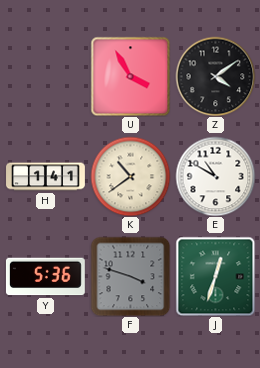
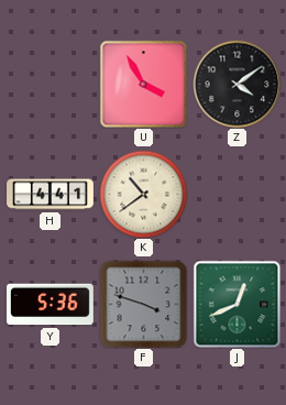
H: 1:41 -> 4:41
E: 10:50 -> none
J: 12:33 -> 12:41
